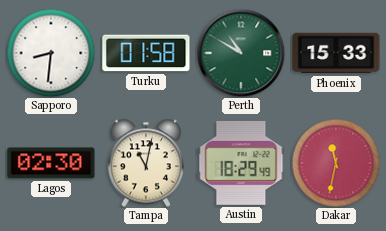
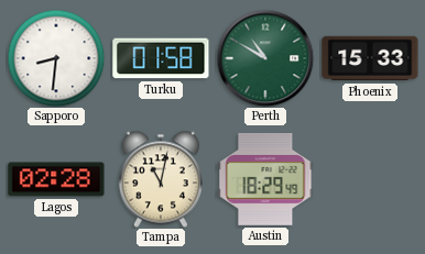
Lagos: 02:30 -> 02:28
Dakar: 11:32 -> none
